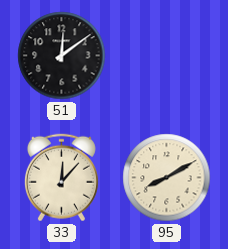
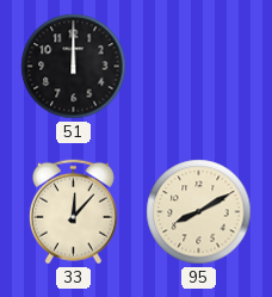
51: 12:09 -> 12:00
